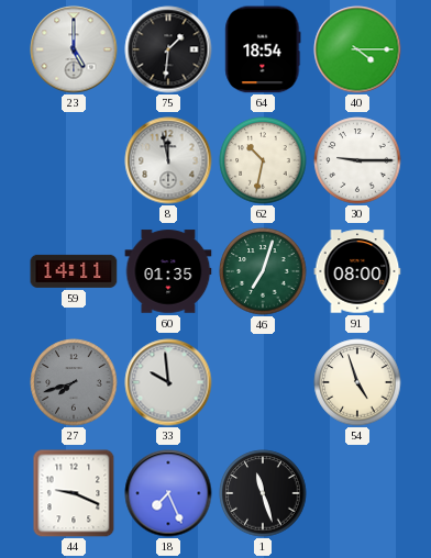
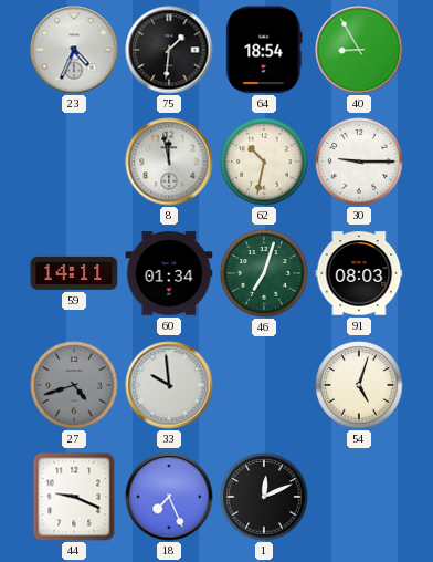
23: 5:00 -> 4:34
40: 4:15 -> 8:55
60: 01:35 -> 01:34
91: 08:00 -> 08:03
27: 7:42 -> 4:42
54: 4:57 -> 5:03
1: 11:27 -> 12:11
